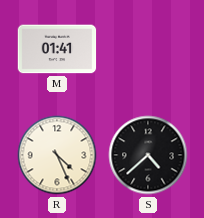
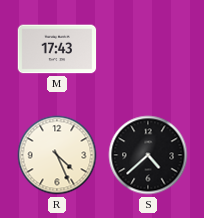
M: 01:41 -> 17:43
